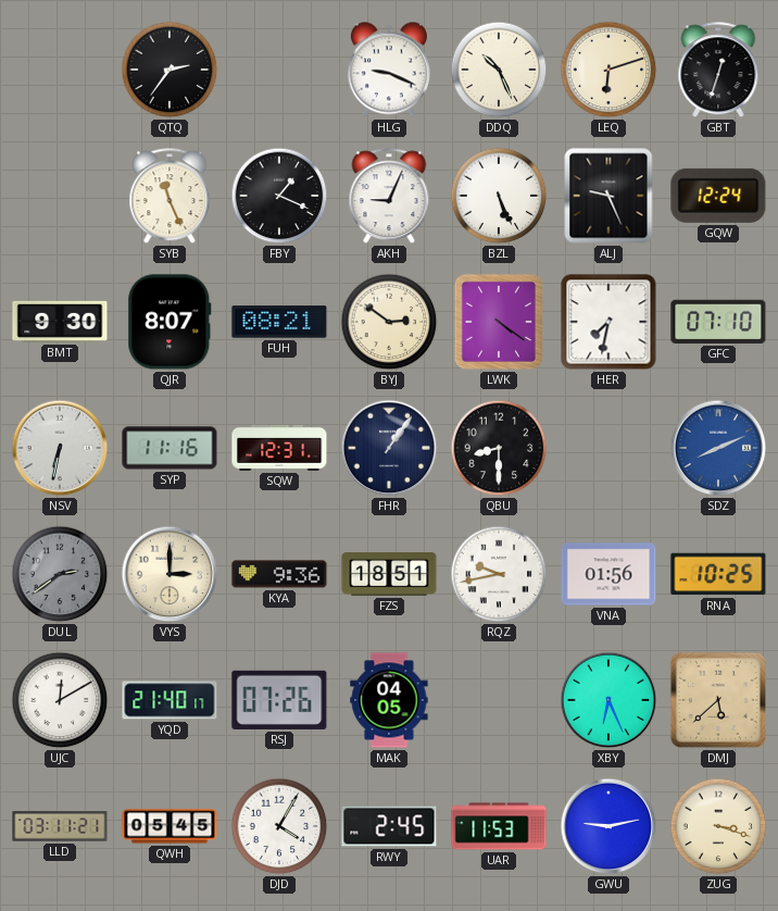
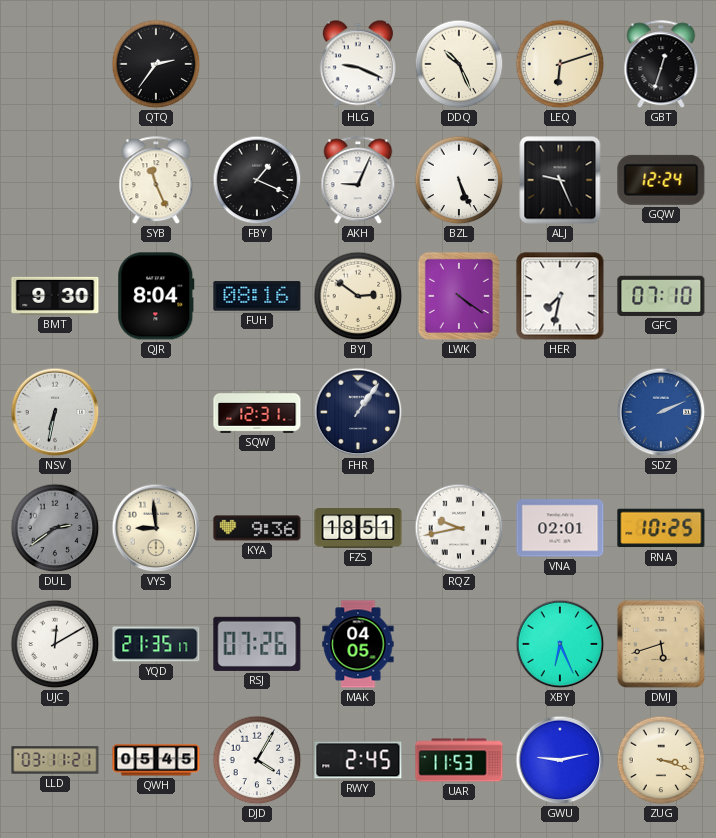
QJR: 8:07 -> 8:04
FUH: 08:21 -> 08:16
SYP: 11:16 -> none
QBU: 8:30 -> none
SDZ: 8:11 -> 2:11
VYS: 3:00 -> 8:59
VNA: 01:56 -> 02:01
YQD: 21:40 -> 21:35
DMJ: 5:38 -> 5:42
